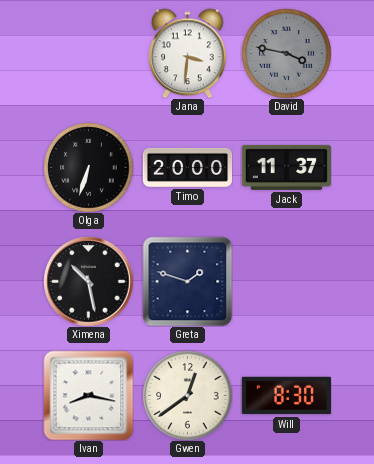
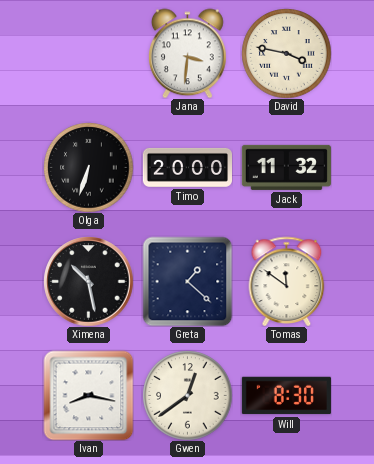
David dial: grey -> cream
Jack: 11:37 -> 11:32
Greta: 1:48 -> 1:22
Tomas: none -> 11:51
